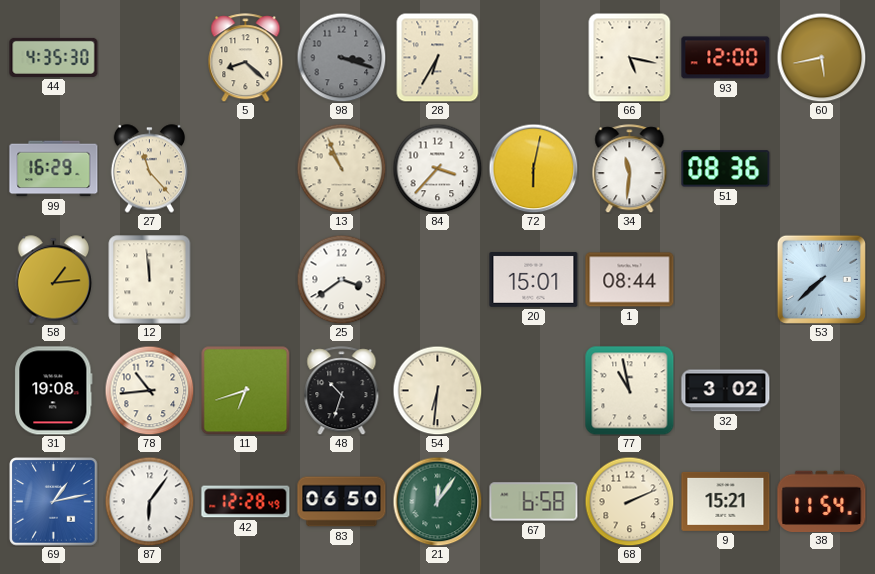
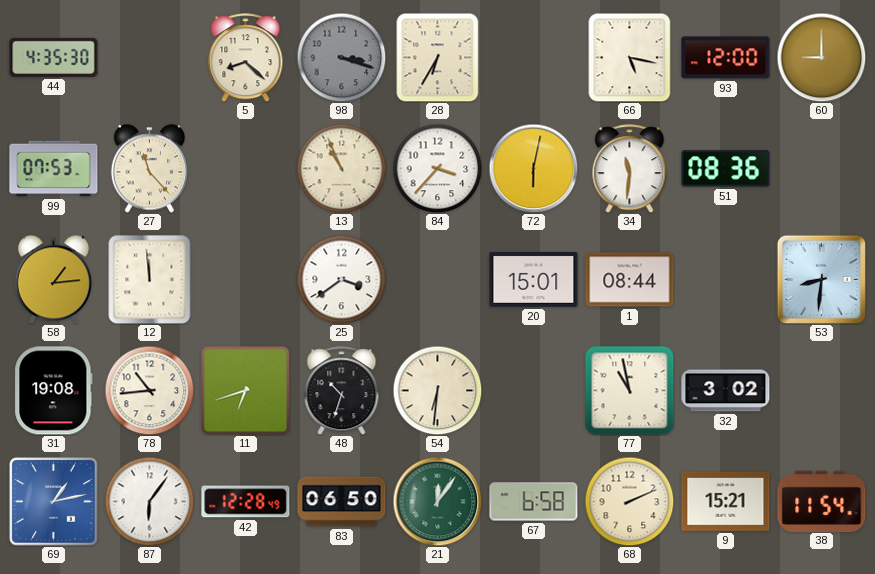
60: 5:43 -> 9:00
99: 16:29 -> 07:53
53: 7:38 -> 8:31
